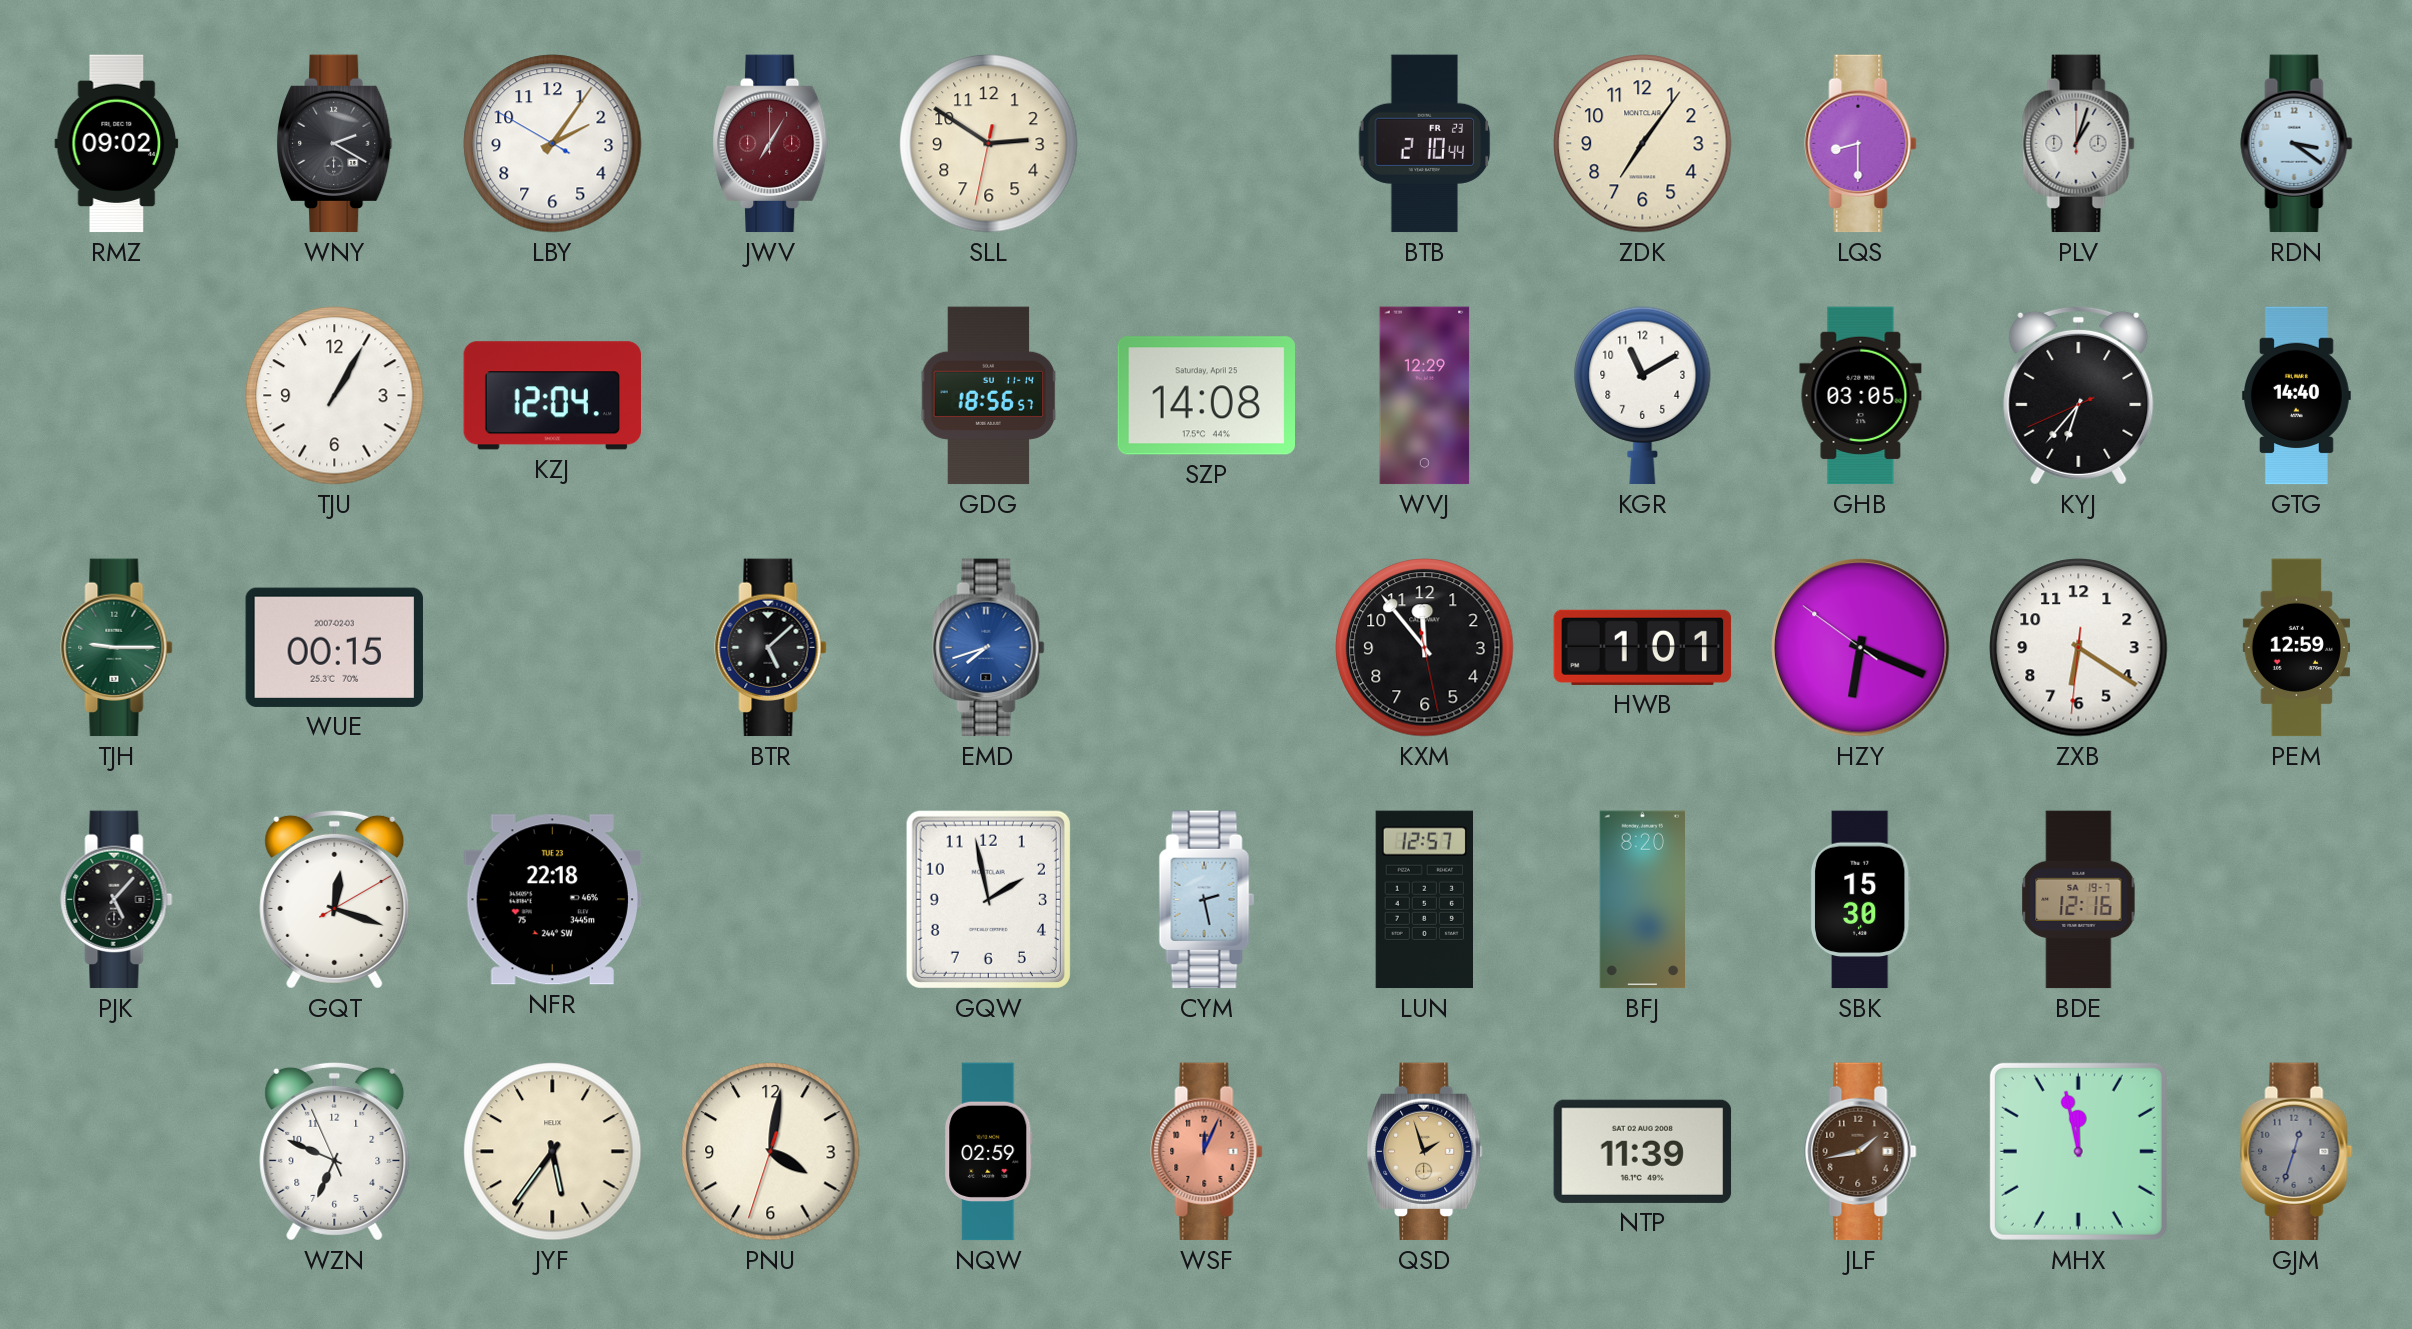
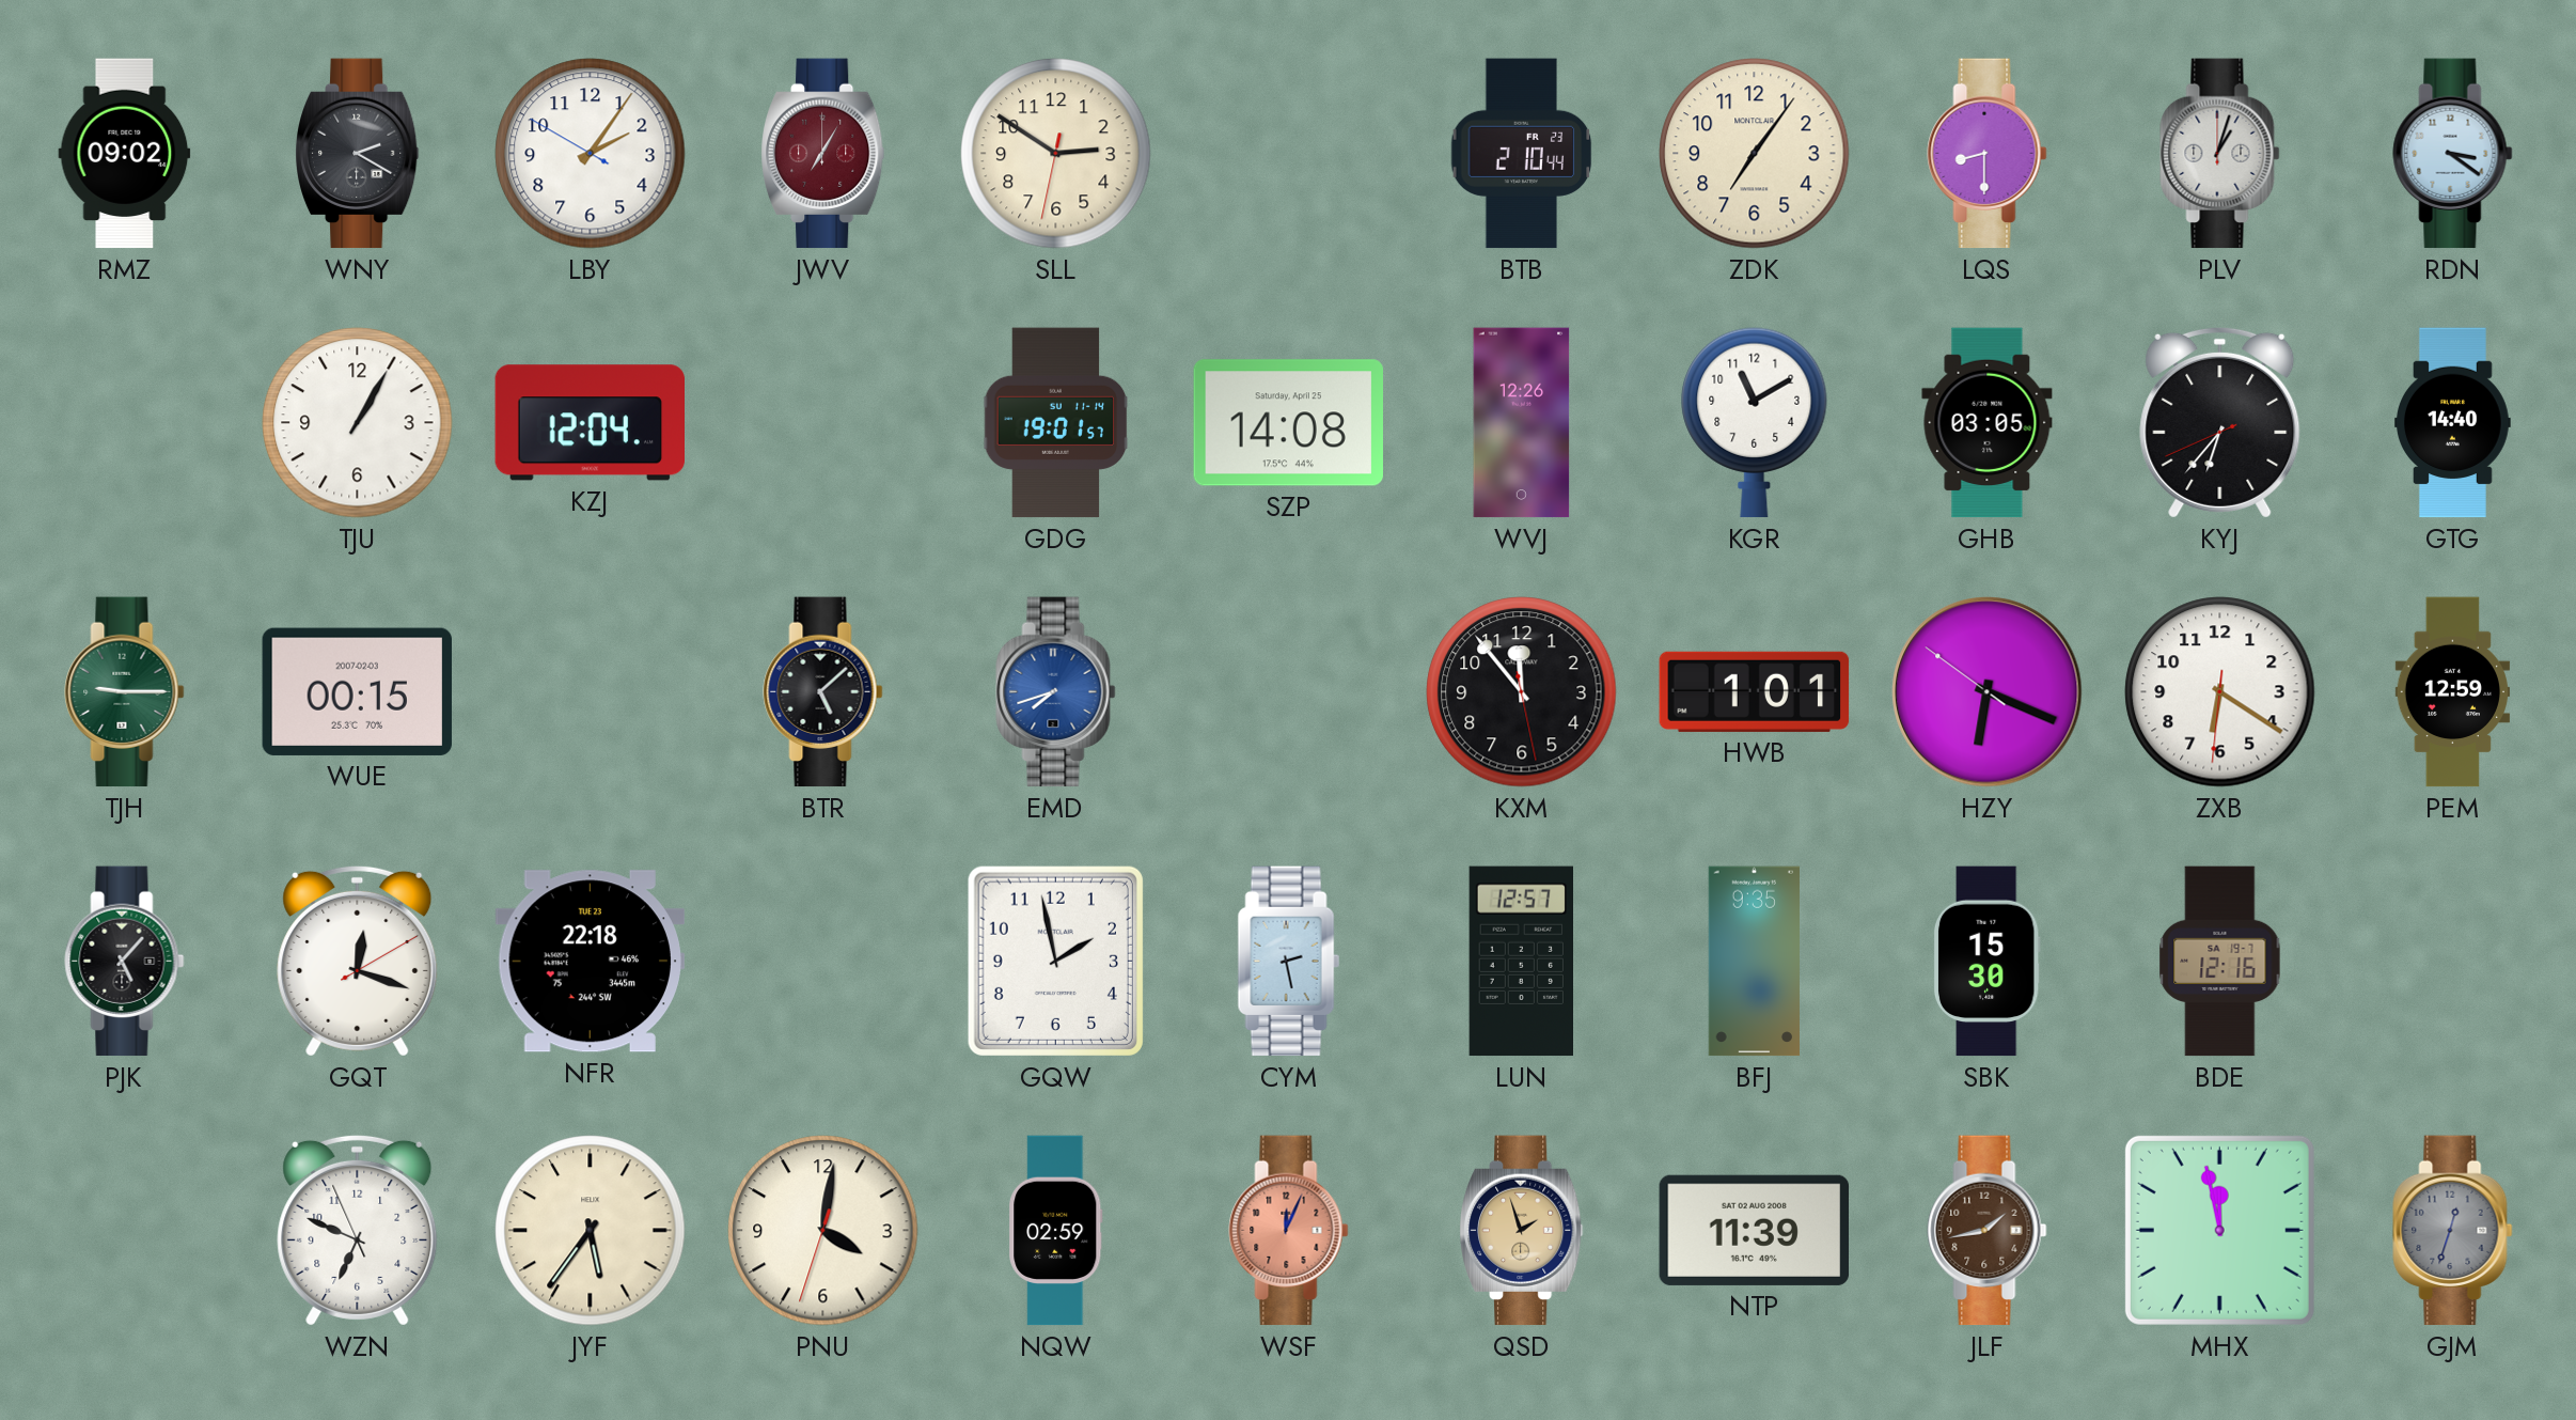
GDG: 18:56 -> 19:01
WVJ: 12:29 -> 12:26
BFJ: 8:20 -> 9:35
